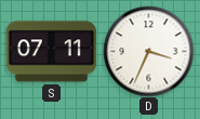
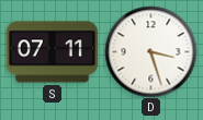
D: 3:34 -> 3:27
